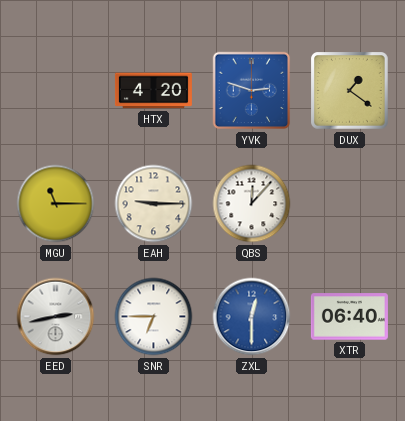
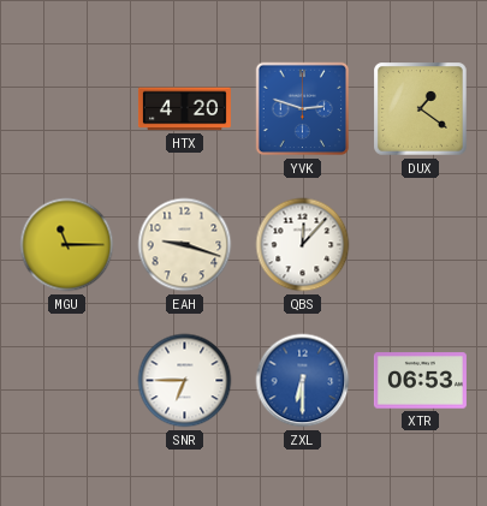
EAH: 9:15 -> 9:18
EED: 2:43 -> none
ZXL: 12:30 -> 6:30
XTR: 06:40 -> 06:53
